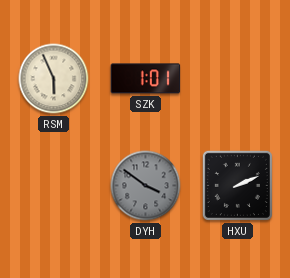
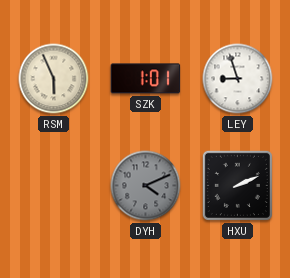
LEY: none -> 8:57
DYH: 3:51 -> 4:11
